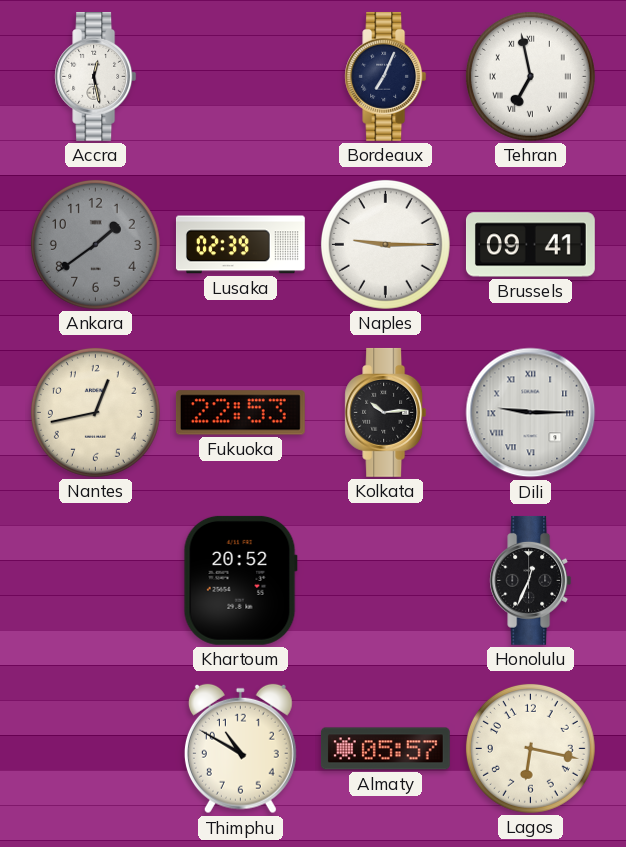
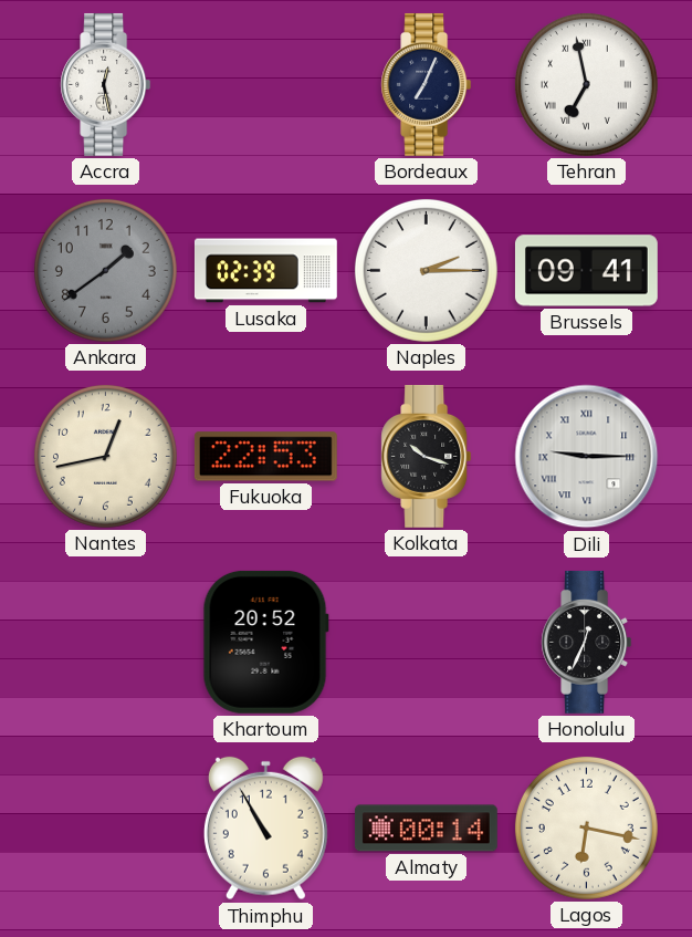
Naples: 9:15 -> 2:15
Kolkata: 10:14 -> 10:18
Thimphu: 10:50 -> 10:55
Almaty: 05:57 -> 00:14
